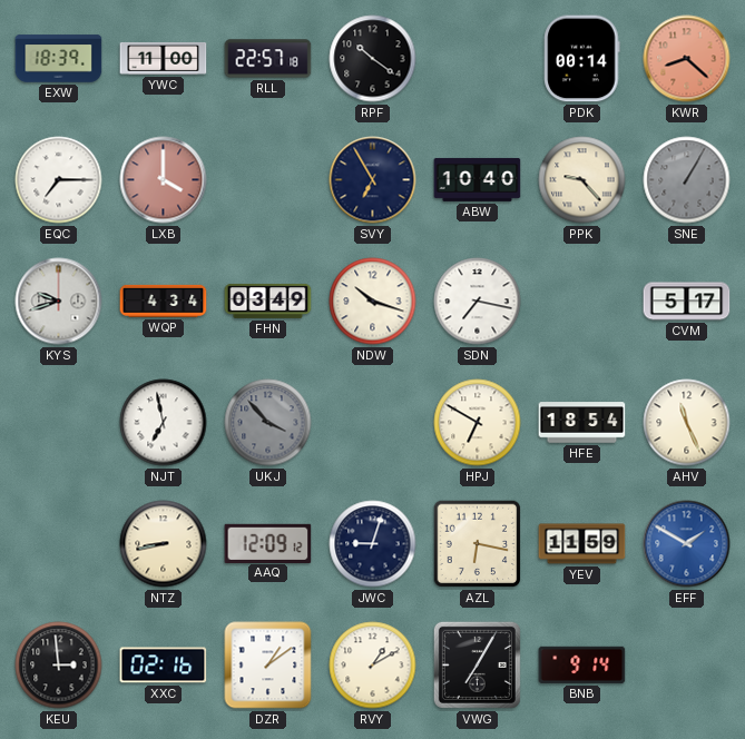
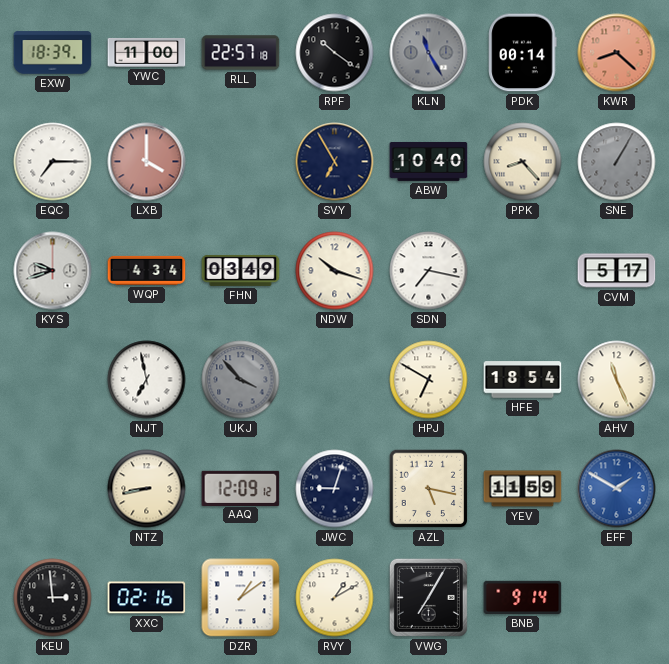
KLN: none -> 11:25
PPK: 9:23 -> 8:23
AZL: 6:17 -> 5:17
